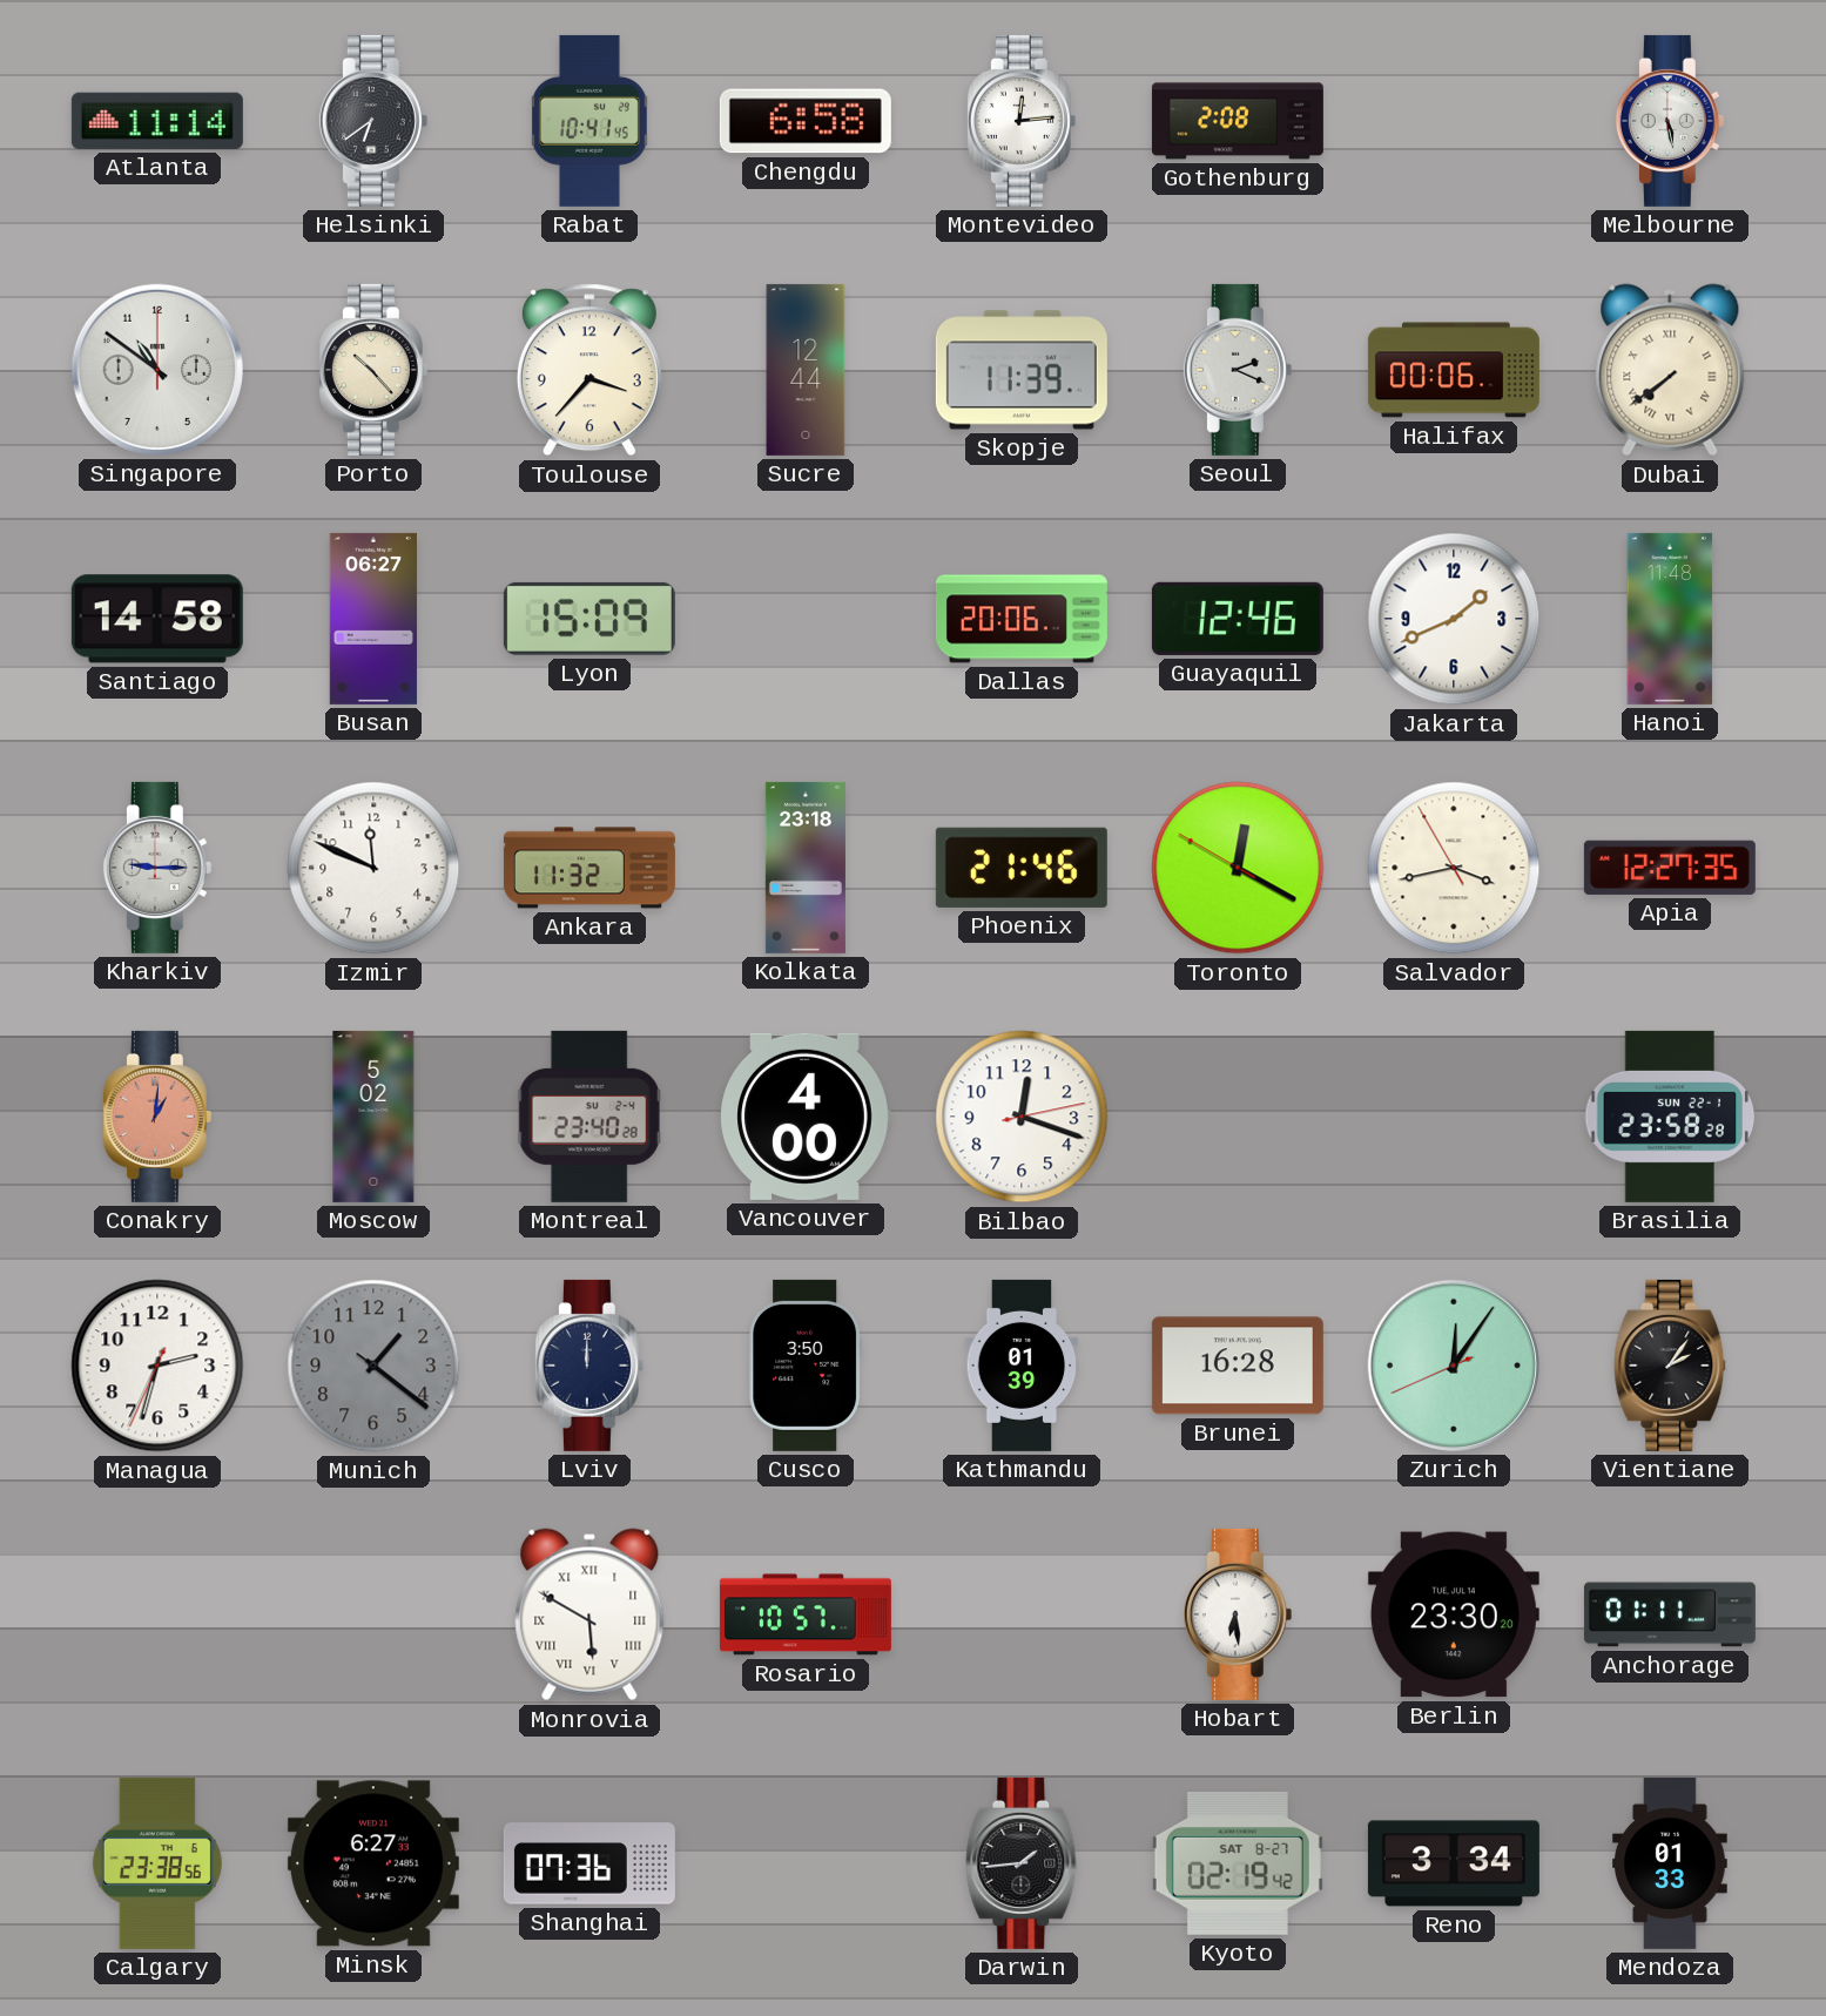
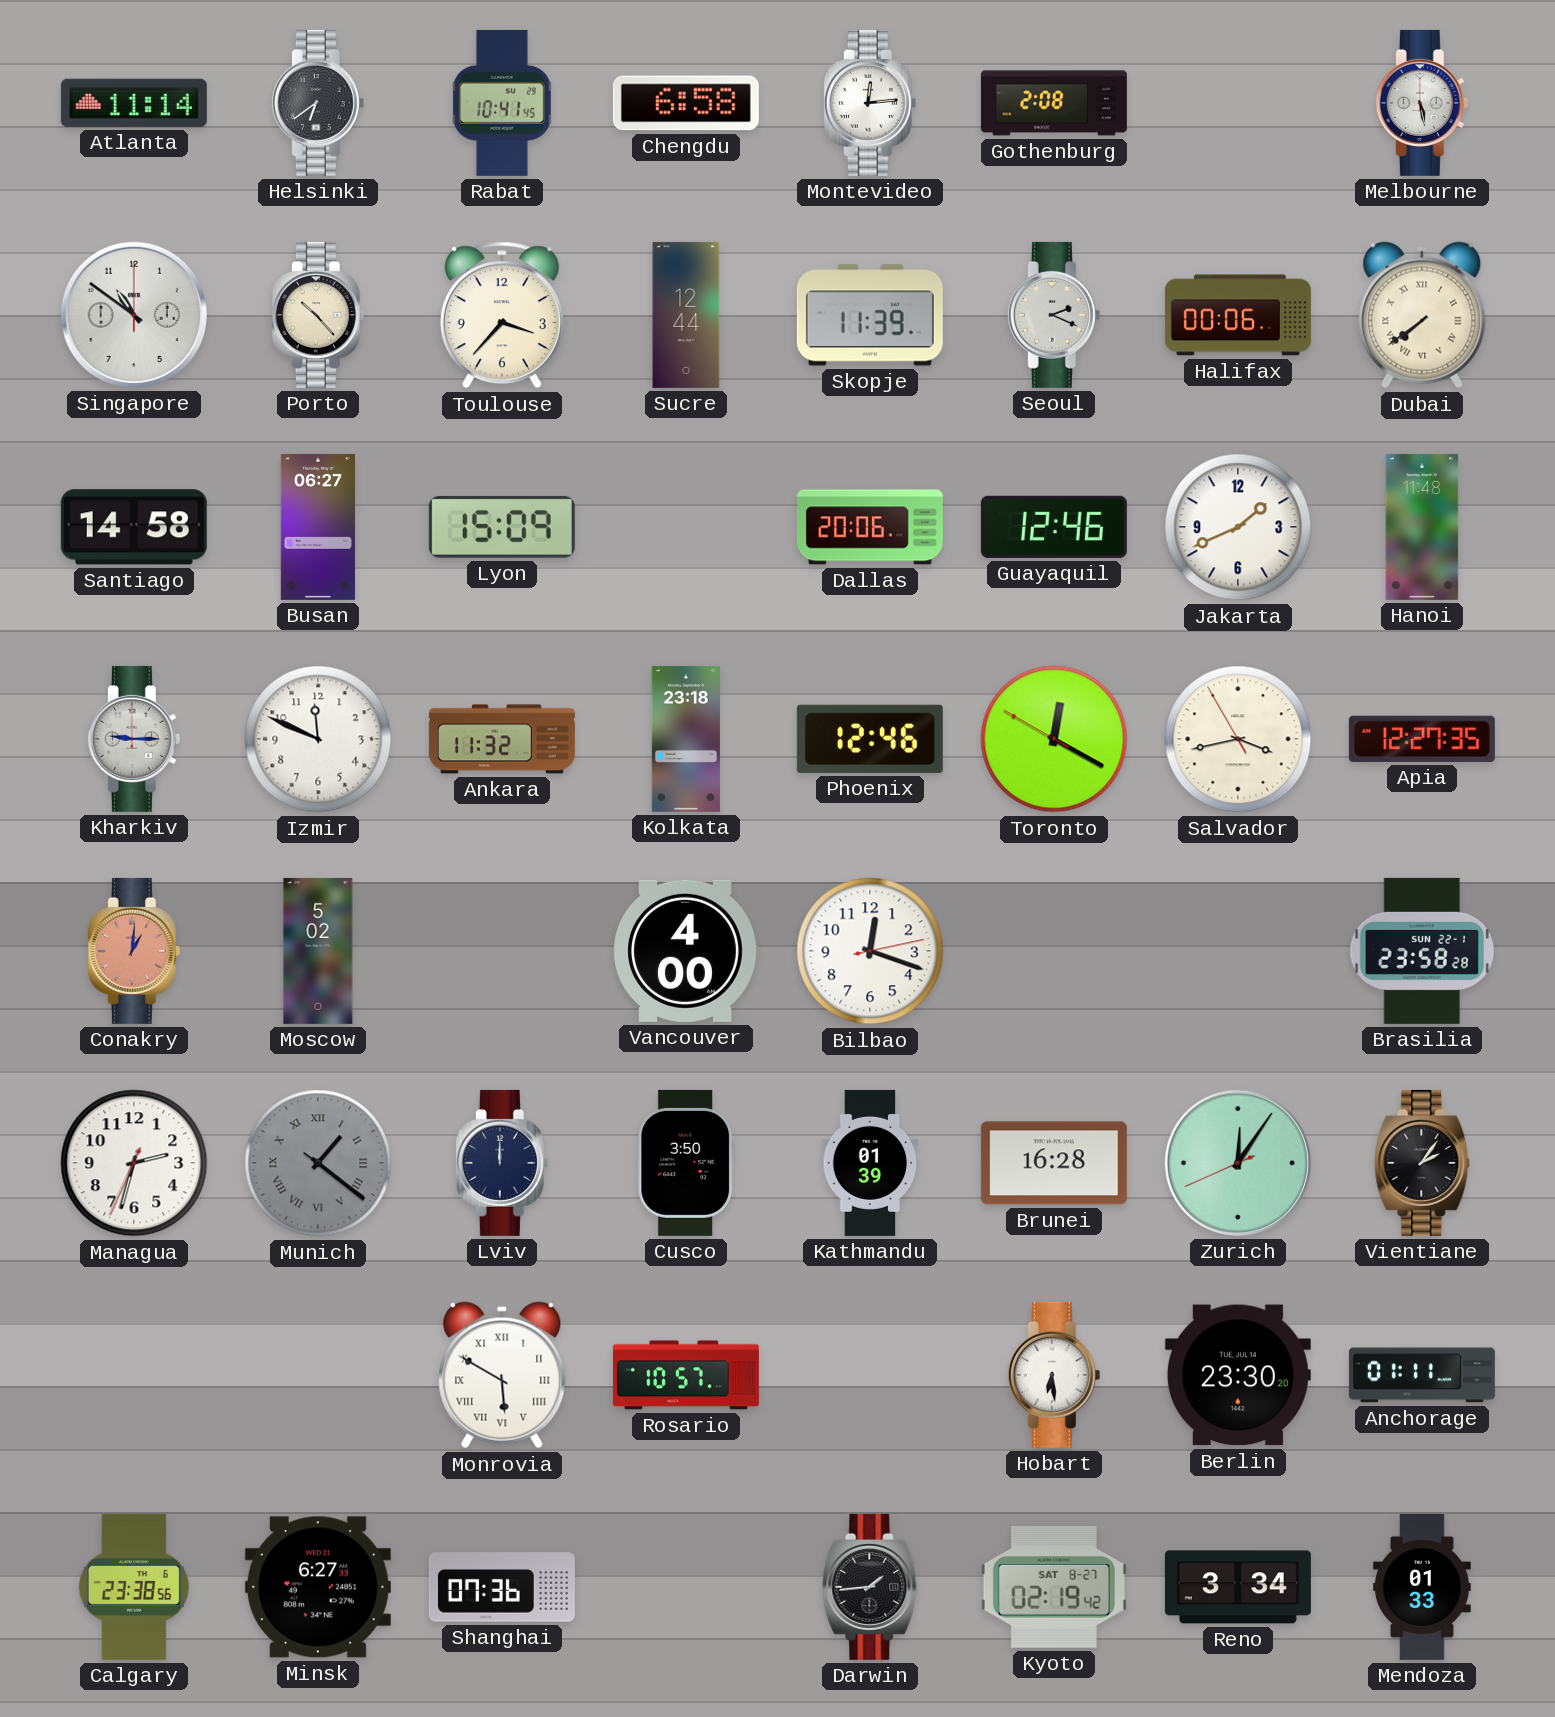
Phoenix: 21:46 -> 12:46
Montreal: 23:40 -> none
Munich numerals: Arabic -> Roman
